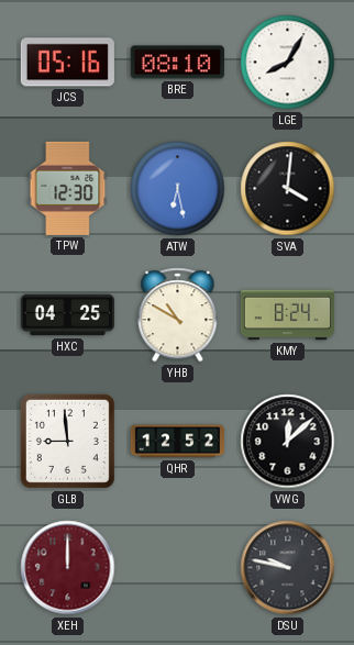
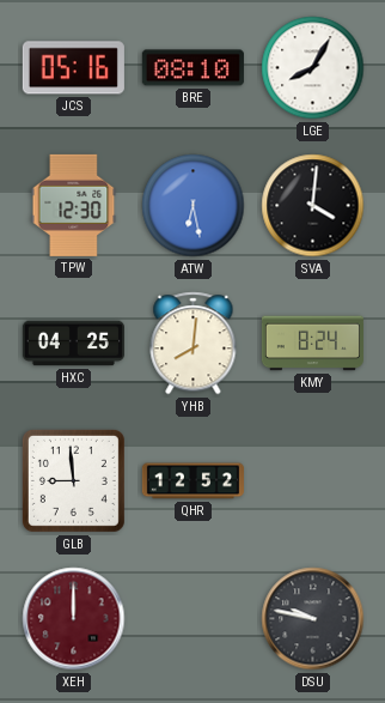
YHB: 10:50 -> 8:01
VWG: 12:08 -> none
